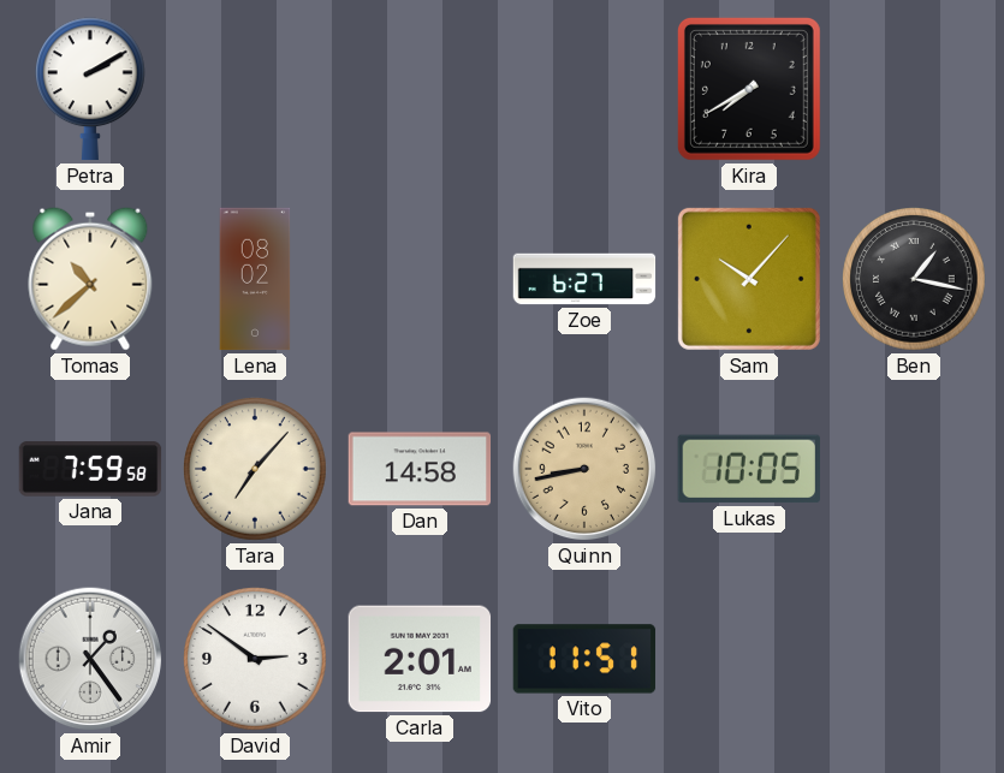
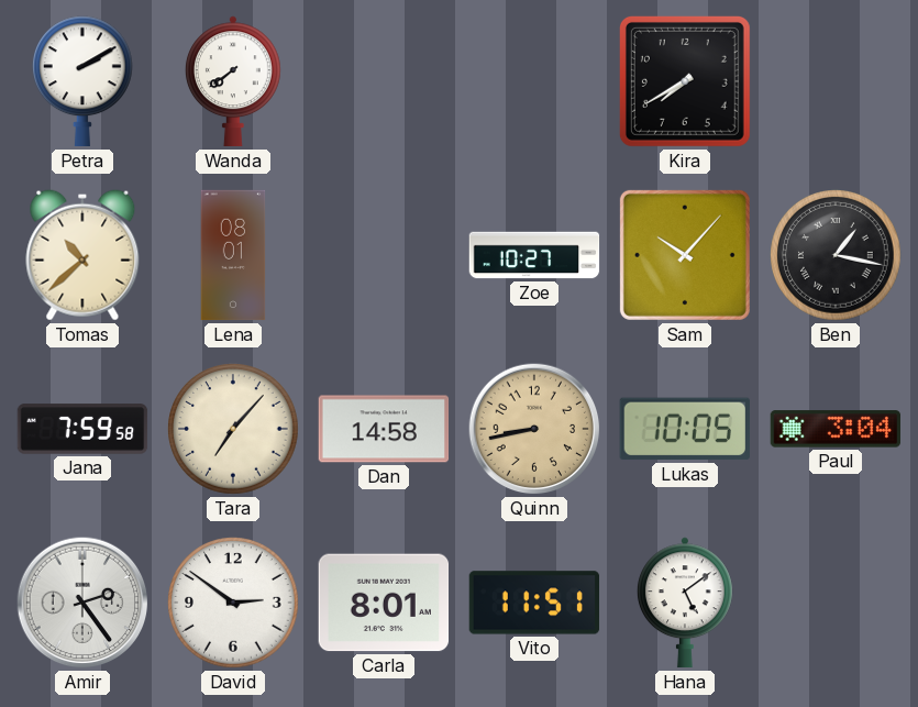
Wanda: none -> 7:39
Lena: 08:02 -> 08:01
Zoe: 6:27 -> 10:27
Paul: none -> 3:04
Amir: 1:24 -> 2:24
Carla: 2:01 -> 8:01
Hana: none -> 5:09
